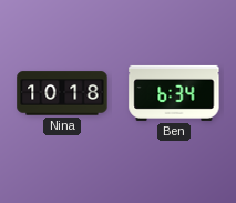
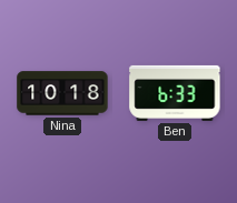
Ben: 6:34 -> 6:33
